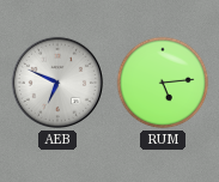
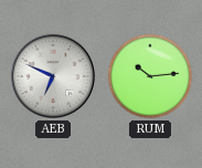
RUM: 5:14 -> 10:14
